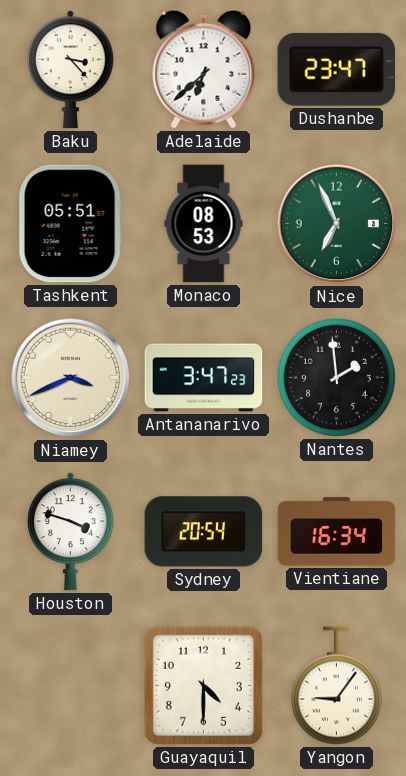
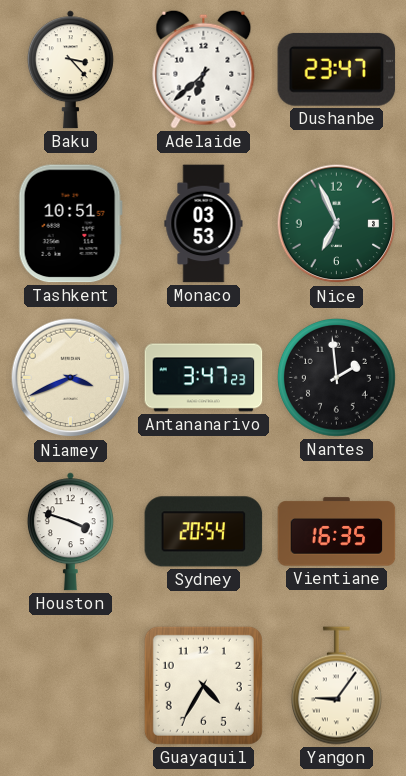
Tashkent: 05:51 -> 10:51
Monaco: 08:53 -> 03:53
Vientiane: 16:34 -> 16:35
Guayaquil: 4:30 -> 4:35
